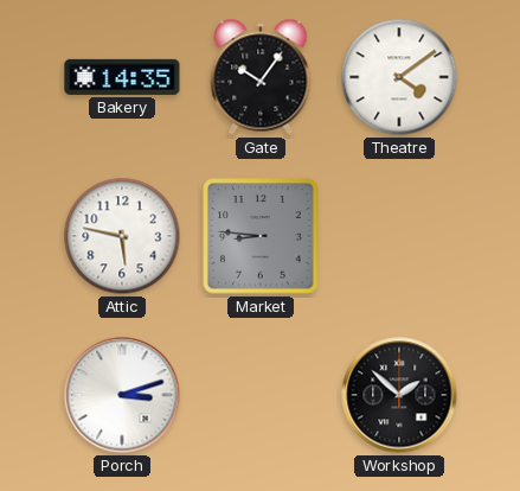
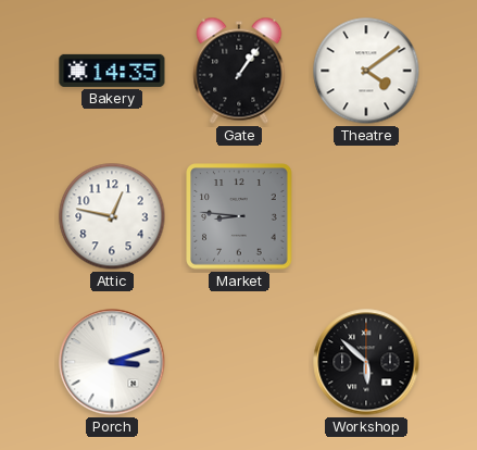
Gate: 10:06 -> 1:06
Attic: 5:47 -> 12:47
Workshop: 1:52 -> 5:52
